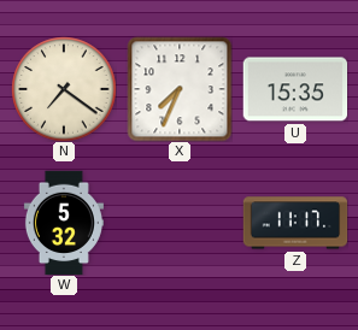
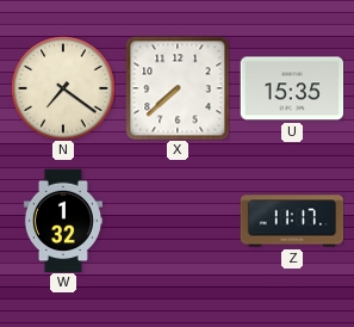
X: 7:34 -> 7:38
W: 5:32 -> 1:32
